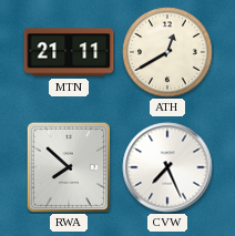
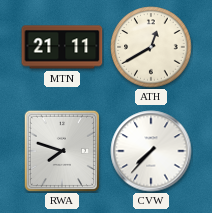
RWA: 7:52 -> 7:48
CVW: 7:26 -> 7:37
